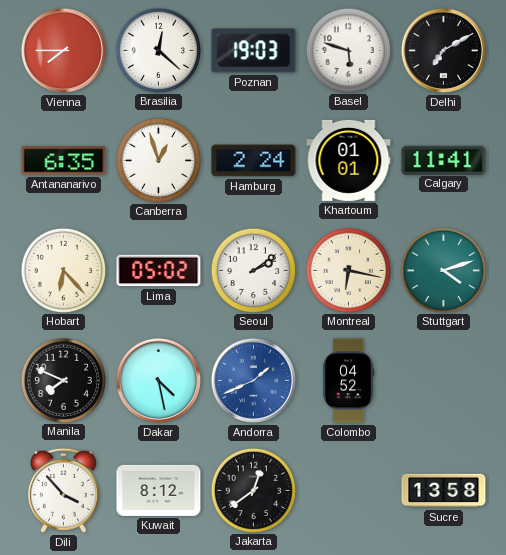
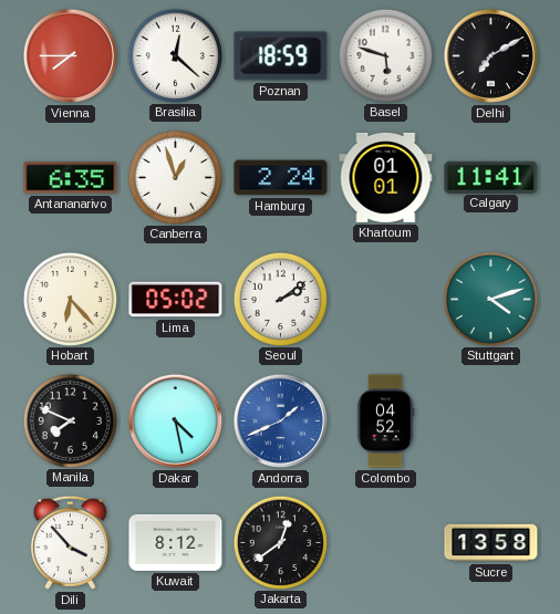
Poznan: 19:03 -> 18:59
Montreal: 6:17 -> none
